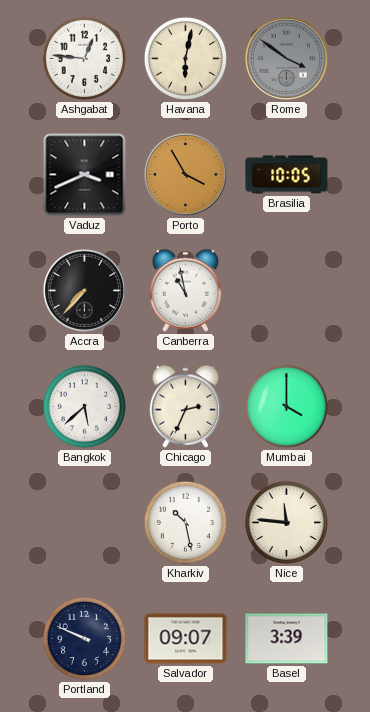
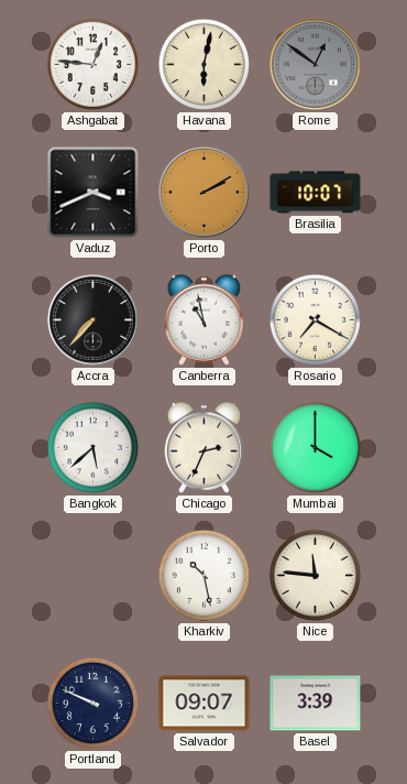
Rome: 3:51 -> 12:51
Porto: 3:55 -> 2:10
Brasilia: 10:05 -> 10:07
Rosario: none -> 7:20
